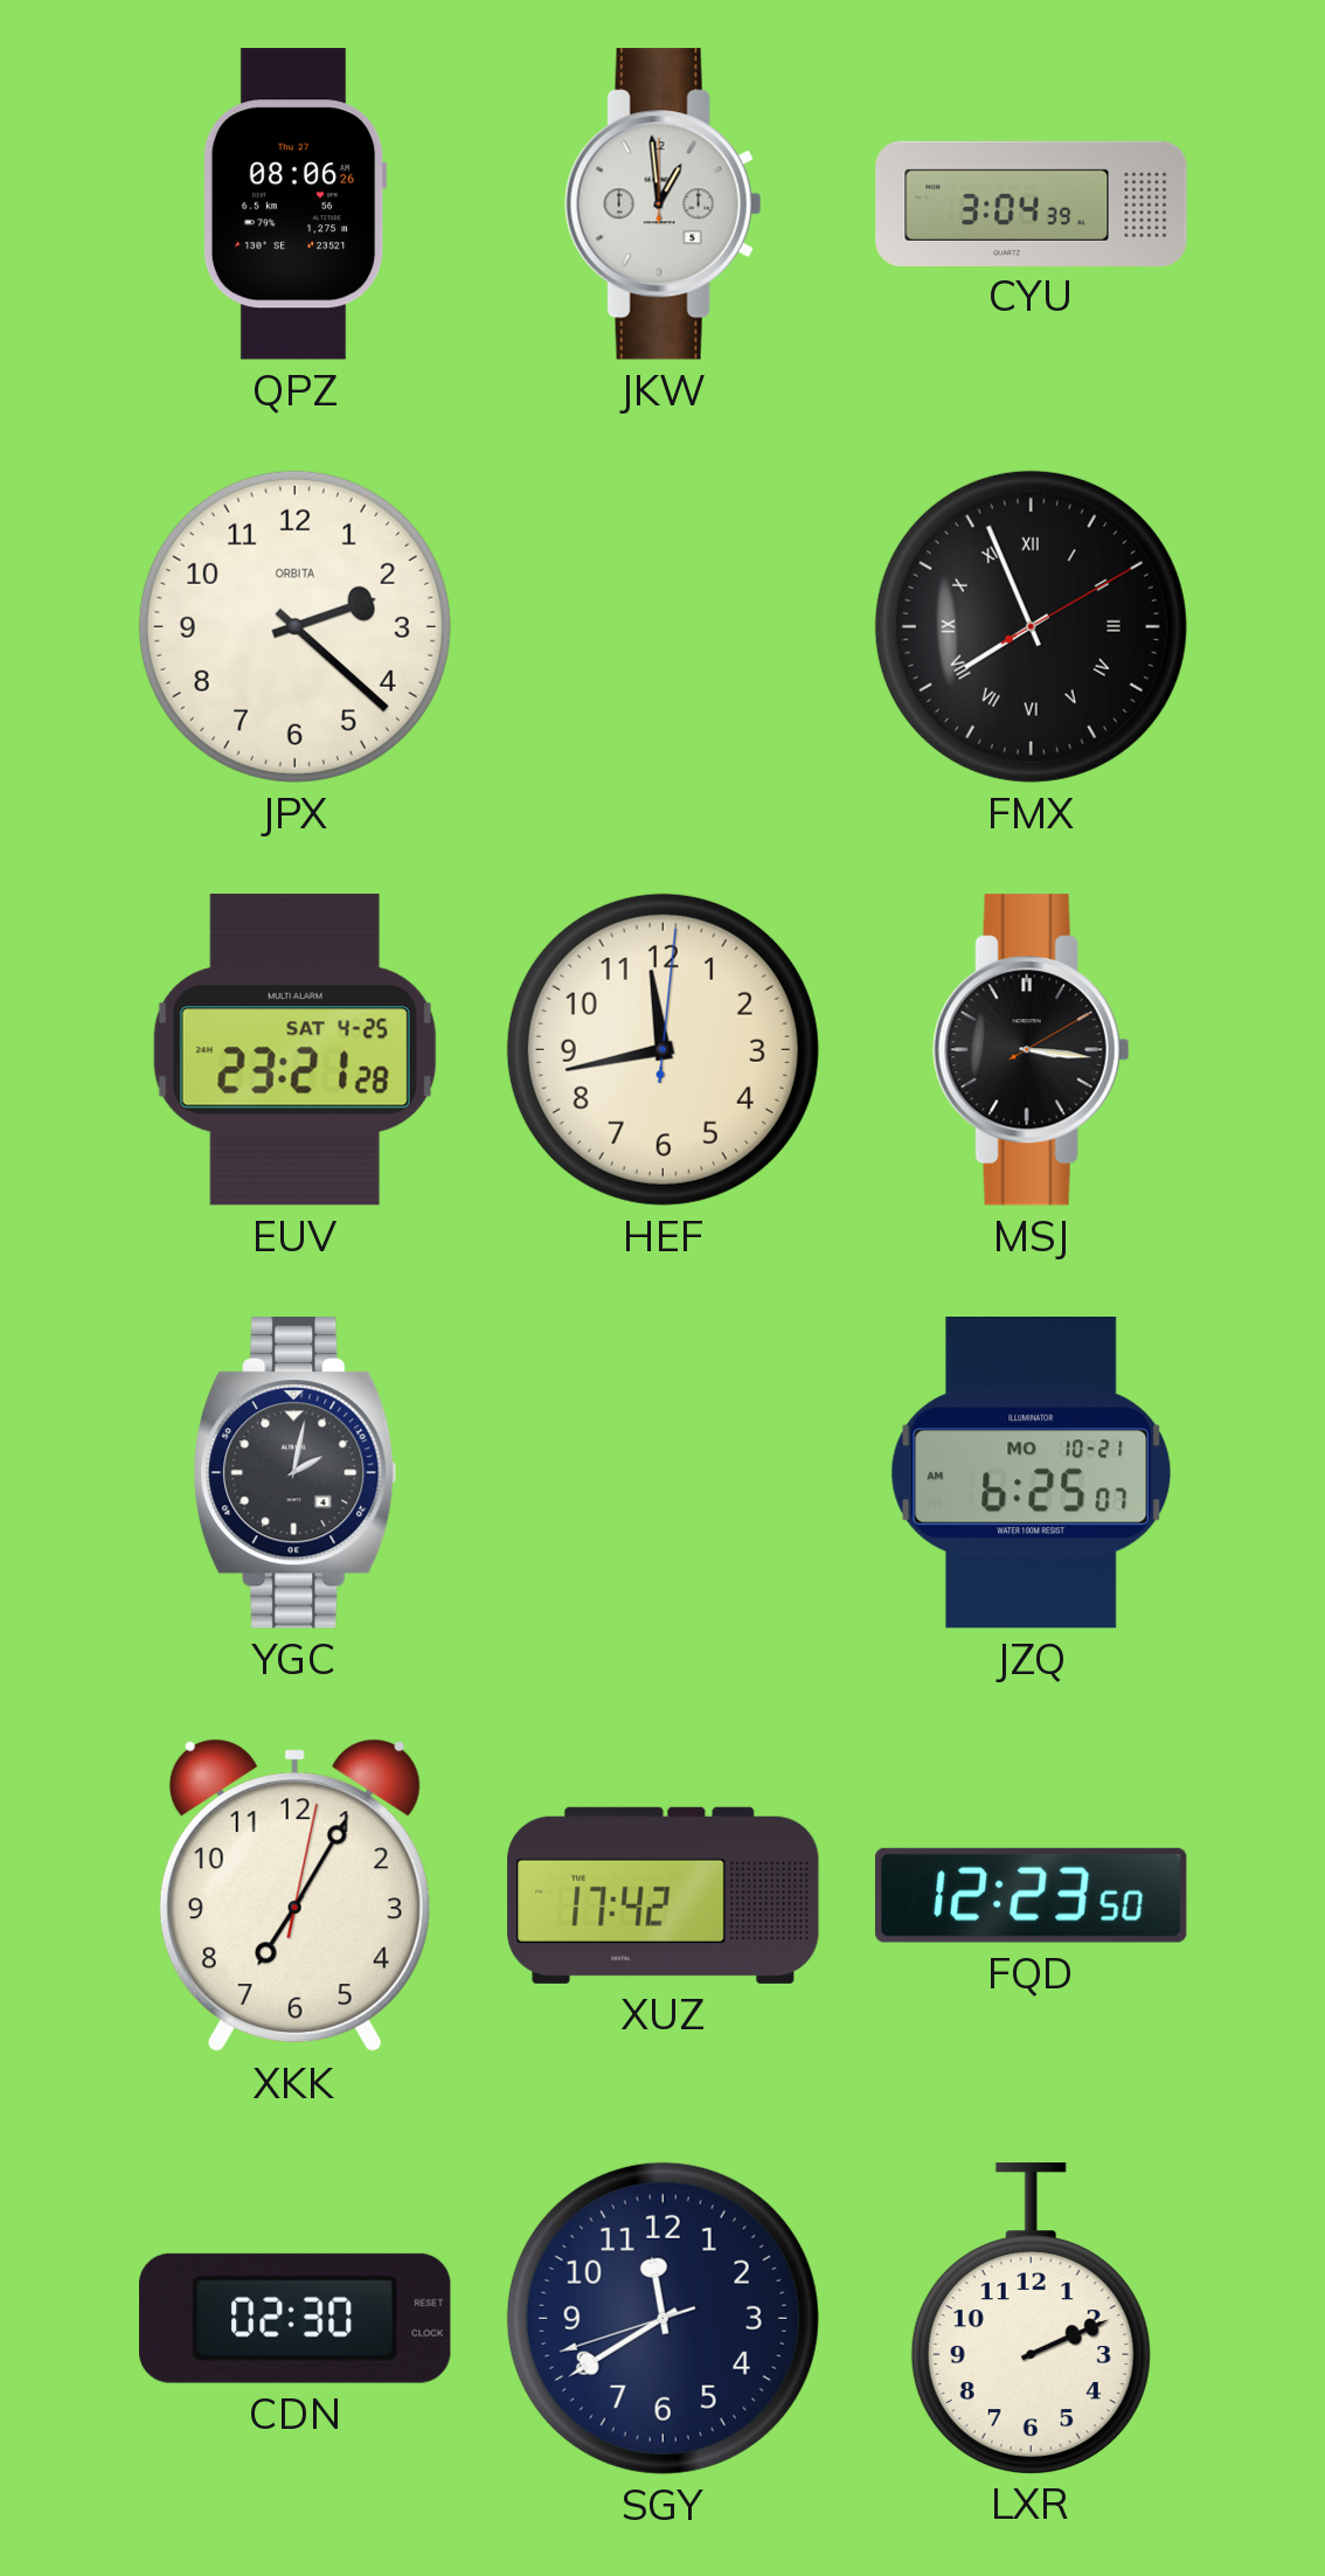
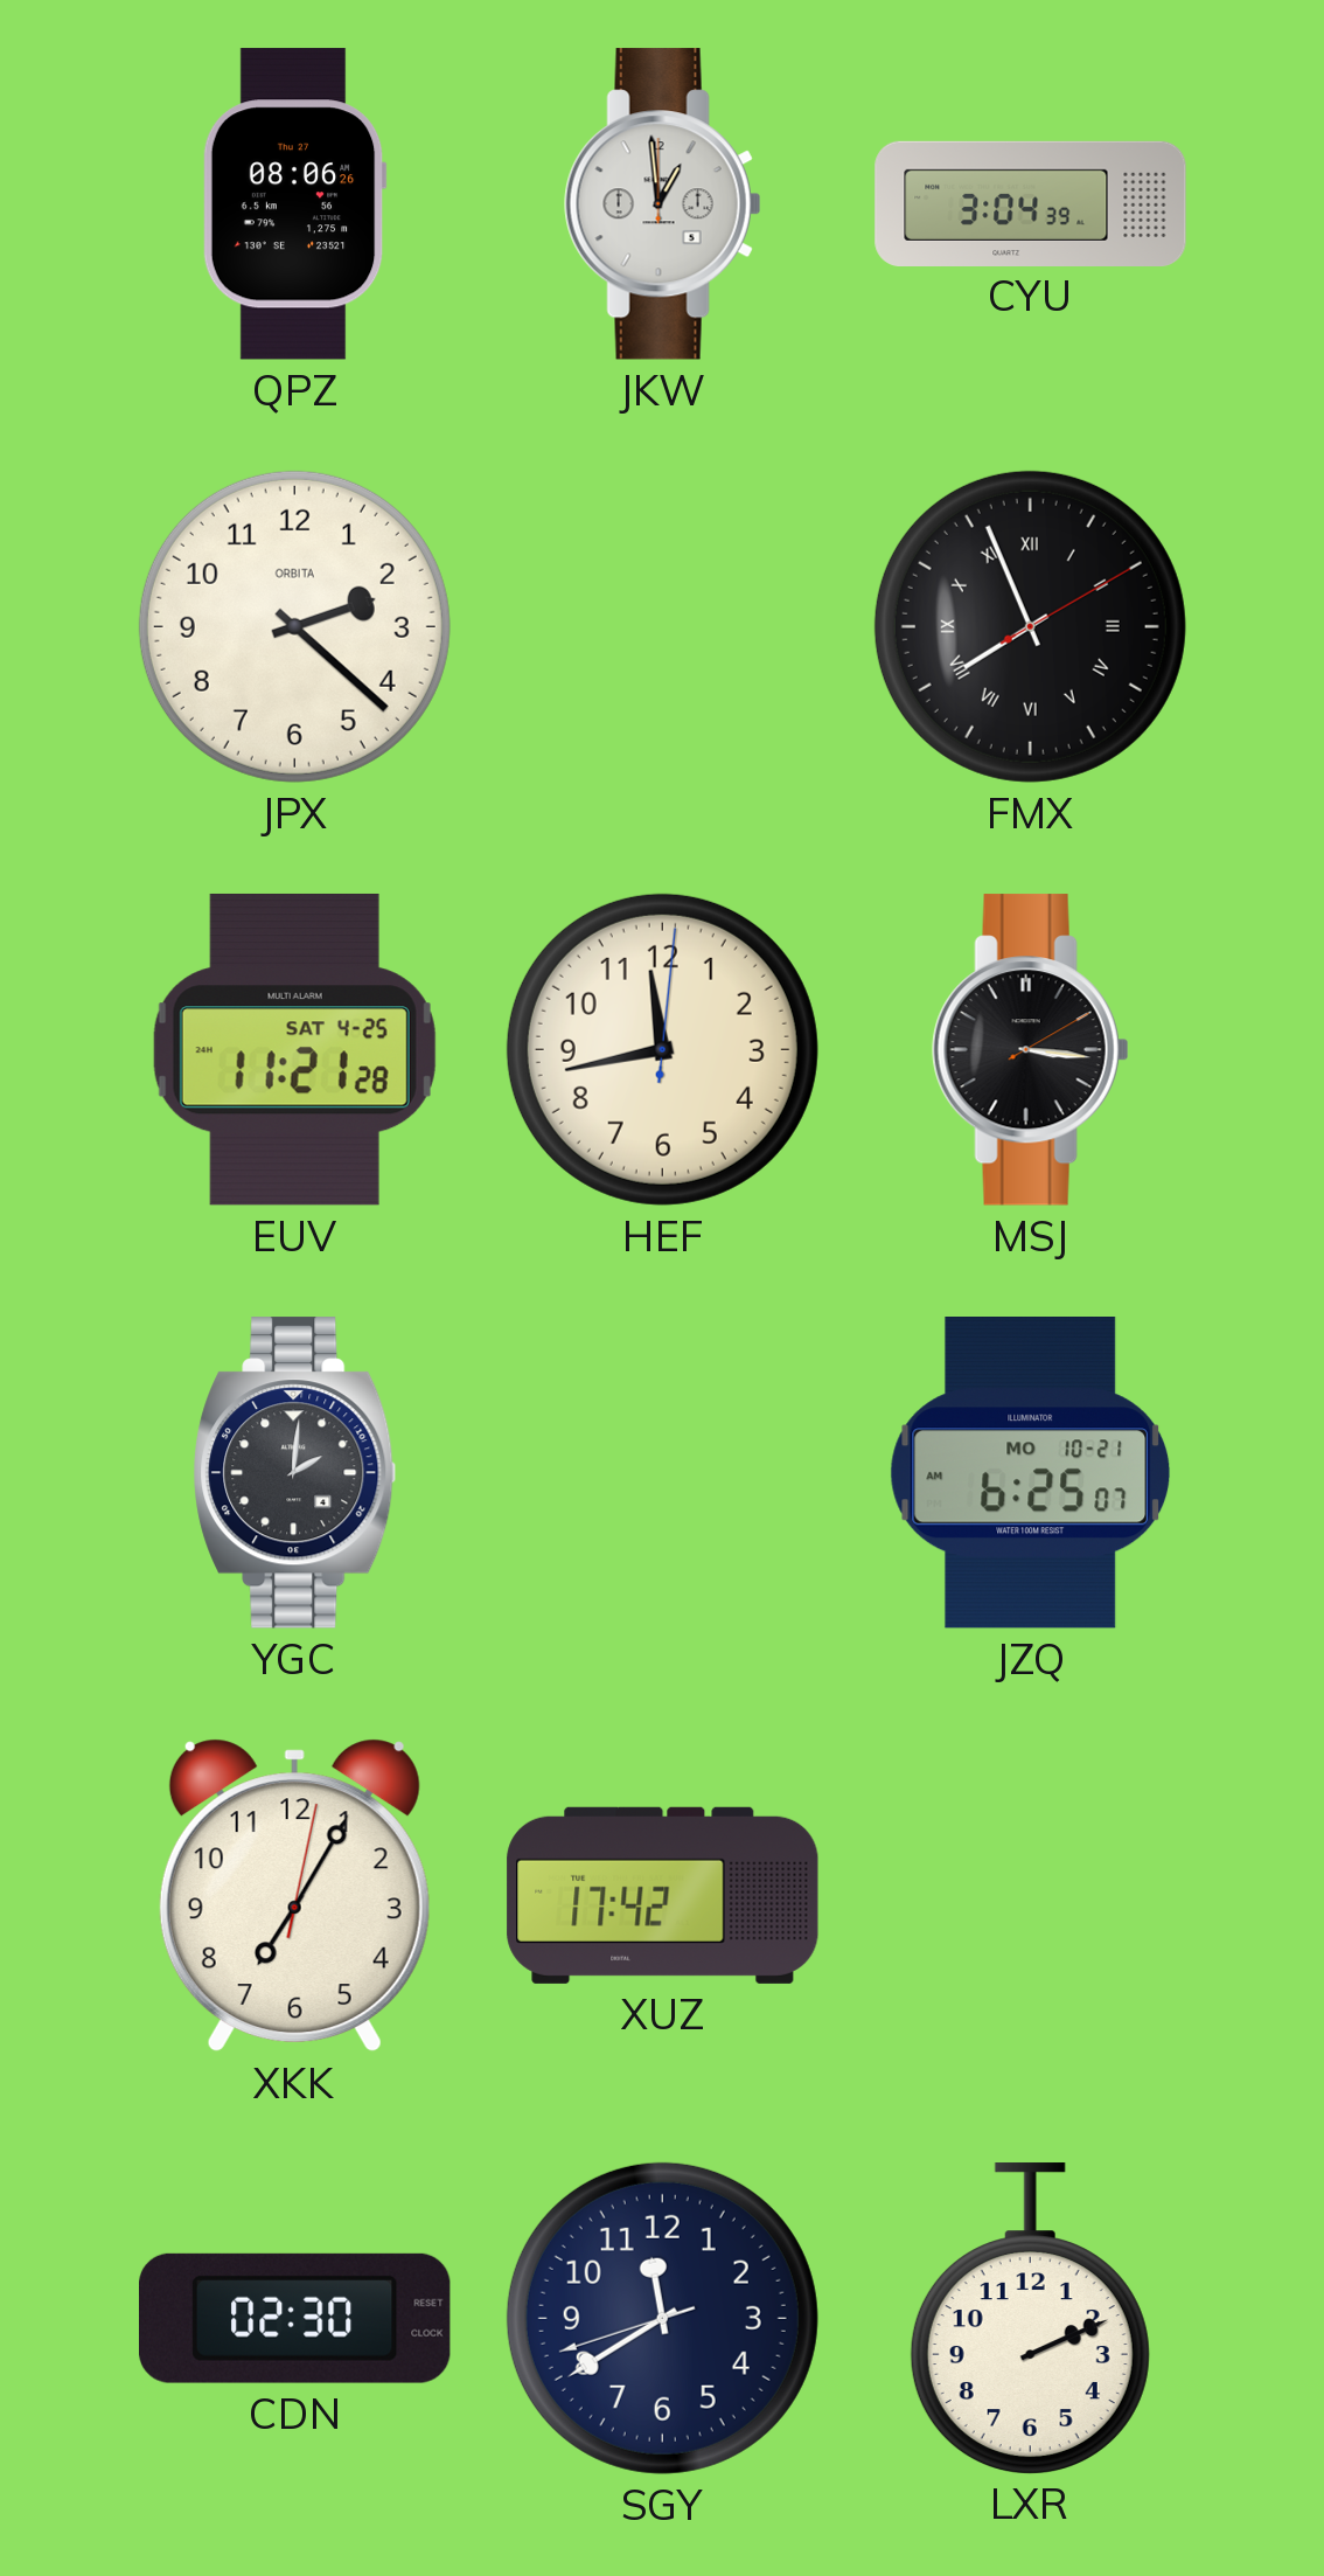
EUV: 23:21 -> 11:21
YGC: 2:02 -> 2:01
FQD: 12:23 -> none
